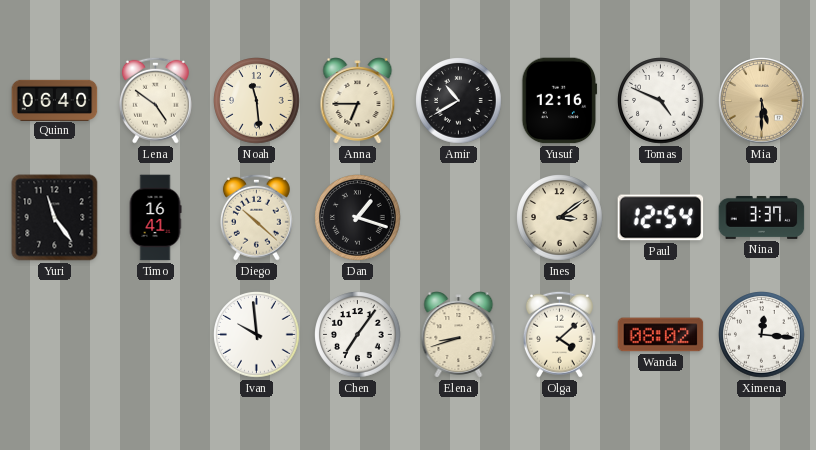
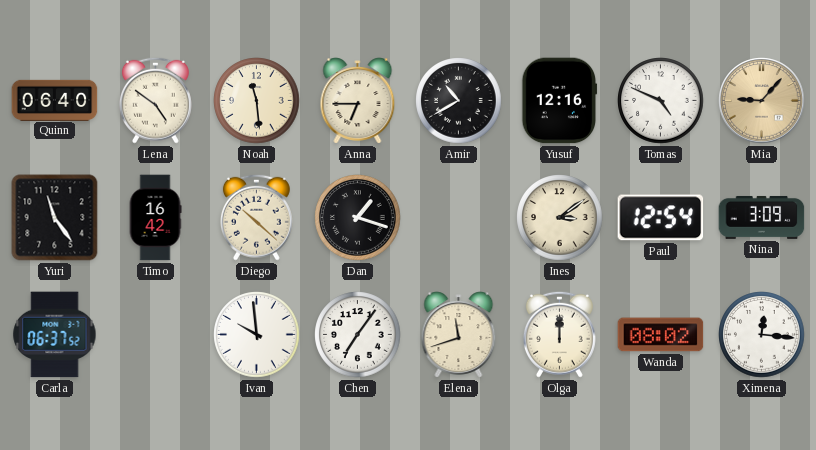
Mia: 5:30 -> 9:07
Timo: 16:41 -> 16:42
Nina: 3:37 -> 3:09
Carla: none -> 06:37
Elena: 8:42 -> 11:42
Olga: 4:08 -> 12:00
